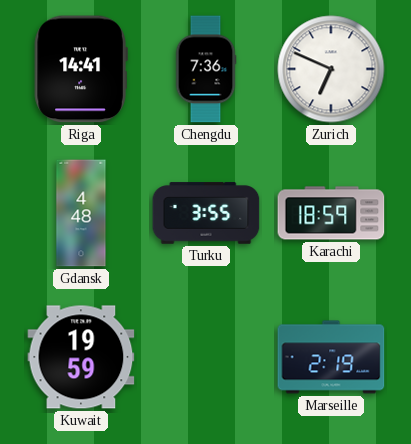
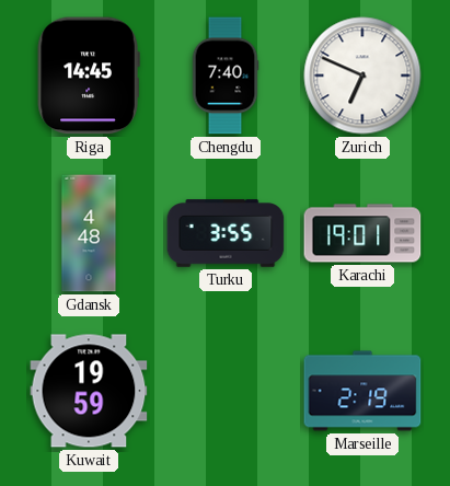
Riga: 14:41 -> 14:45
Chengdu: 7:36 -> 7:40
Karachi: 18:59 -> 19:01
